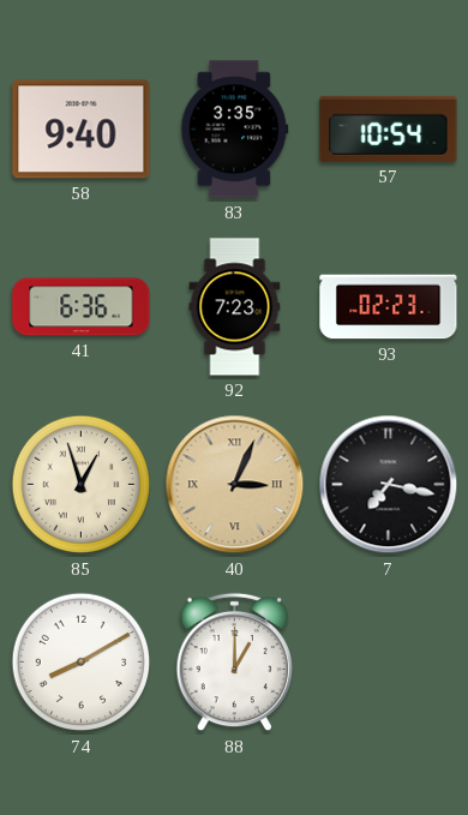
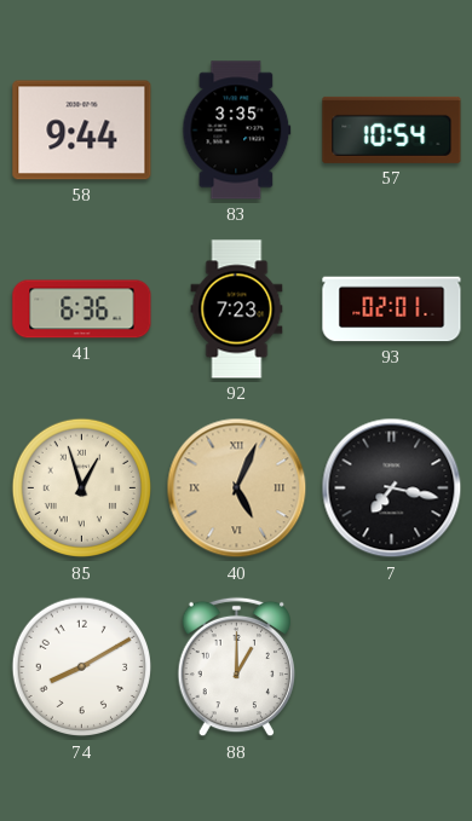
58: 9:40 -> 9:44
93: 02:23 -> 02:01
40: 3:04 -> 5:04
